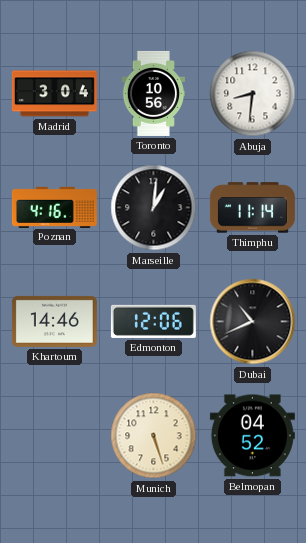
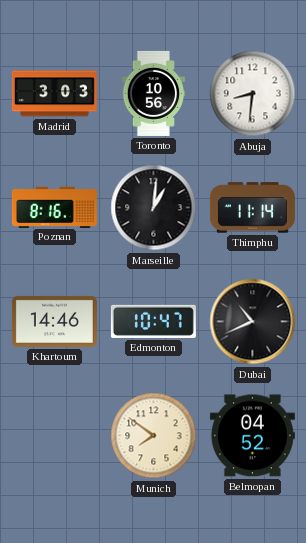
Madrid: 3:04 -> 3:03
Poznan: 4:16 -> 8:16
Edmonton: 12:06 -> 10:47
Munich: 5:27 -> 7:51
